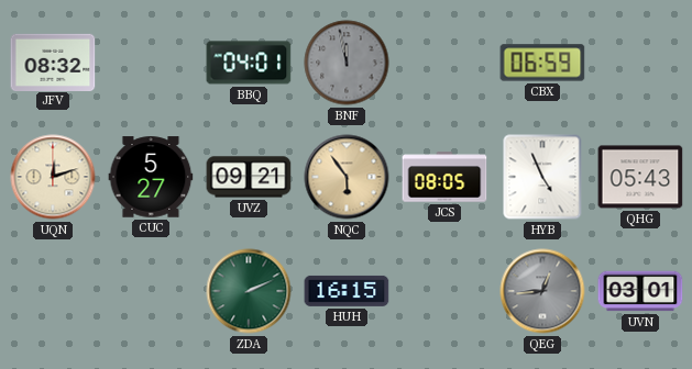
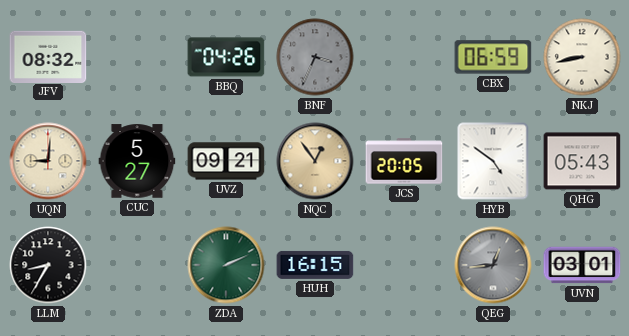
BBQ: 04:01 -> 04:26
BNF: 11:58 -> 3:34
NKJ: none -> 8:43
UQN: 12:12 -> 9:01
NQC: 5:54 -> 12:54
JCS: 08:05 -> 20:05
HYB: 4:56 -> 4:51
LLM: none -> 8:35
